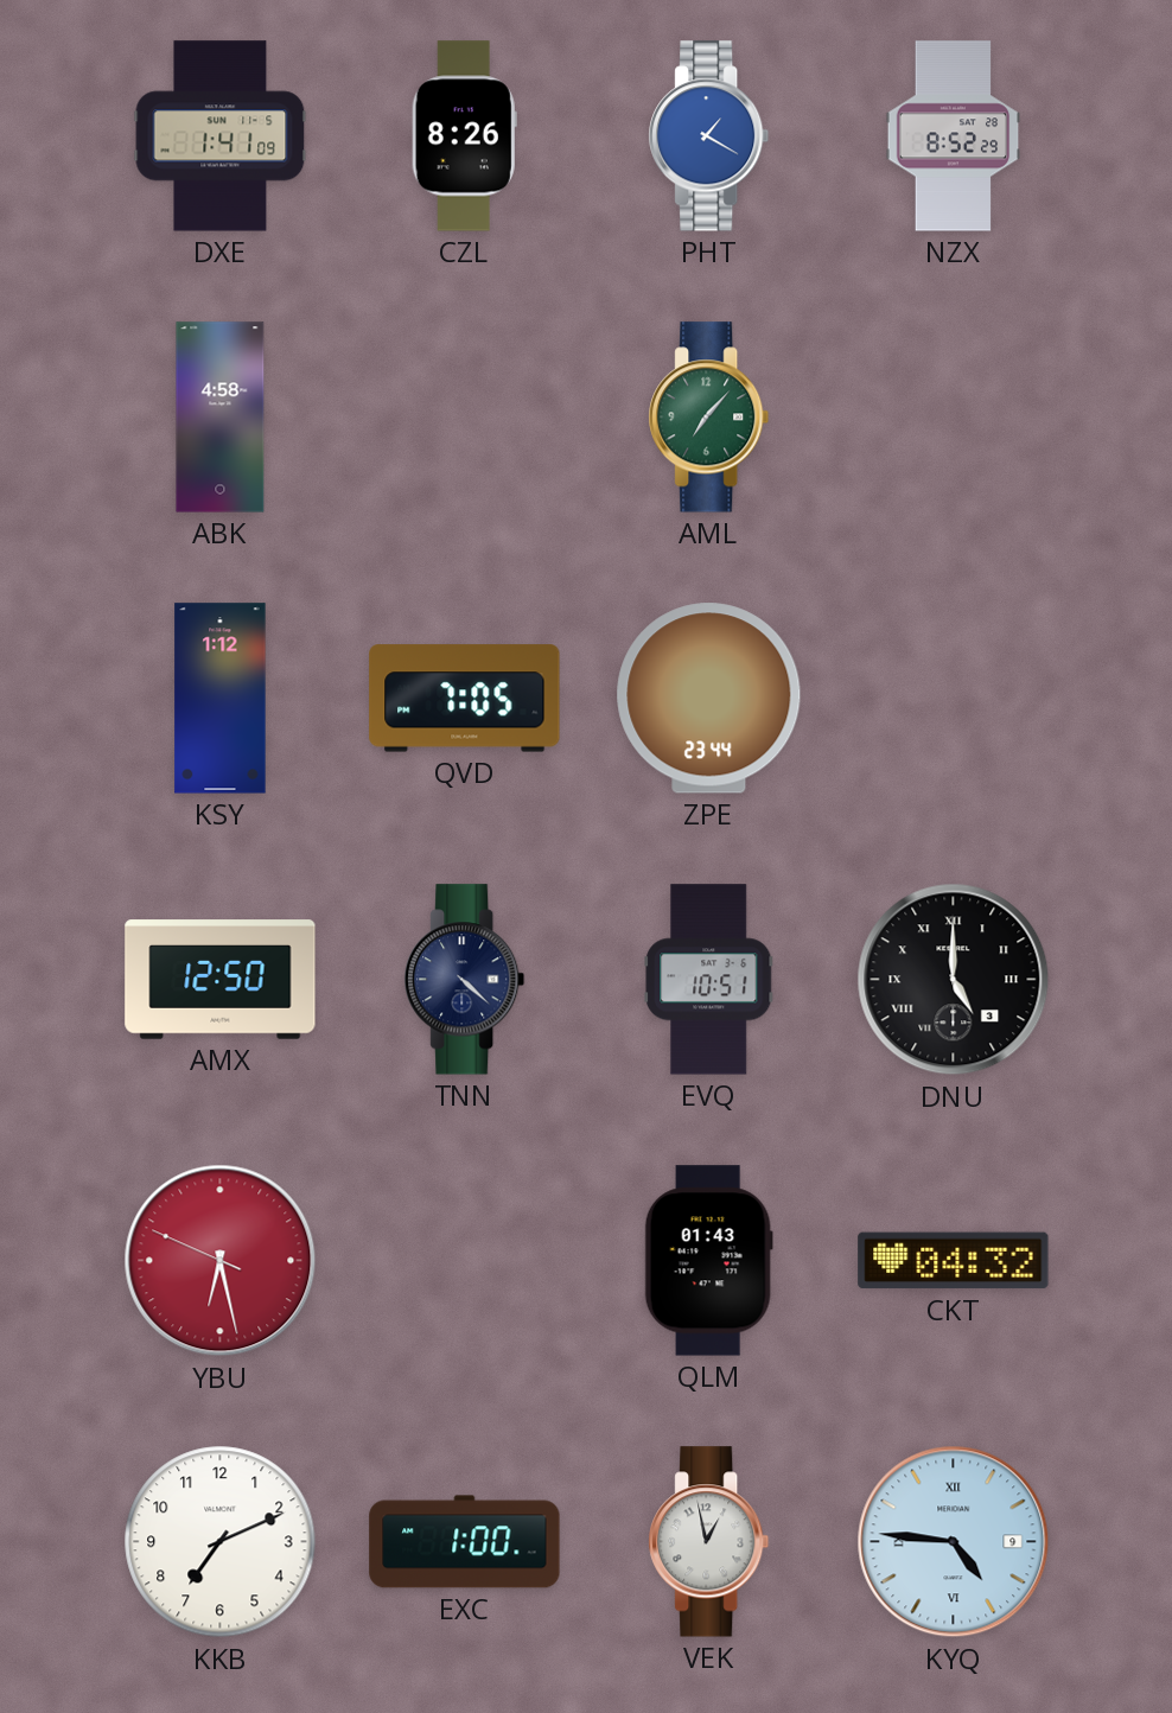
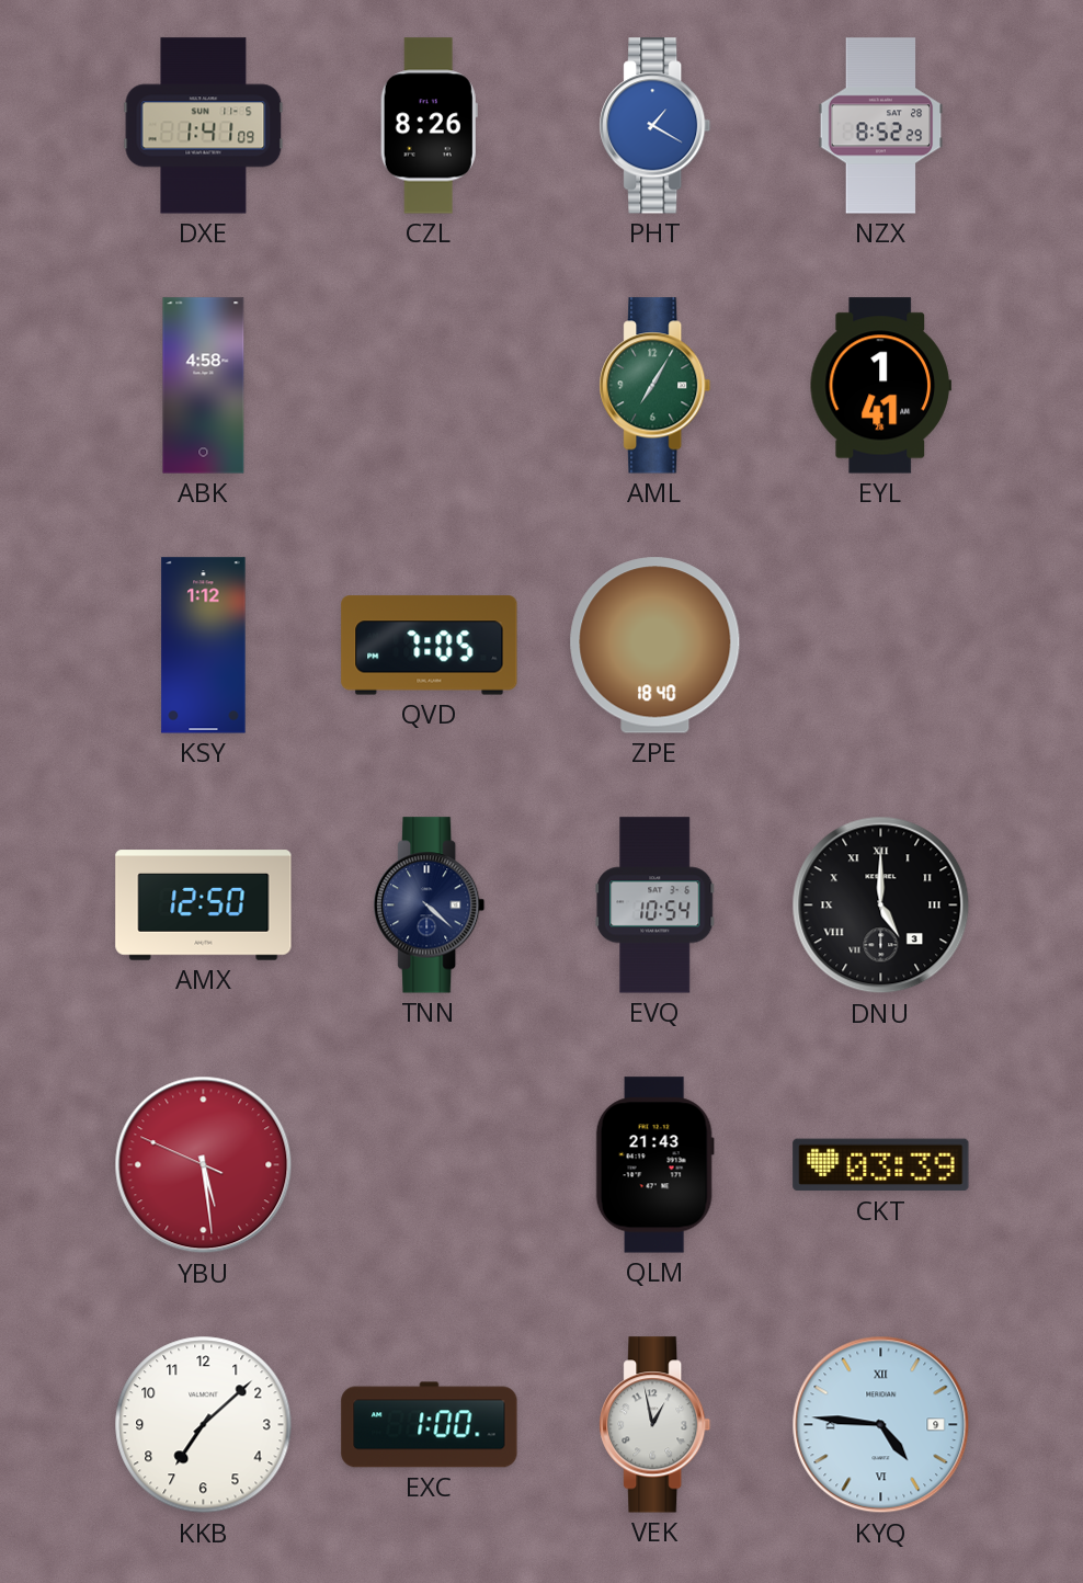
AML: 7:07 -> 7:05
EYL: none -> 1:41
ZPE: 23:44 -> 18:40
EVQ: 10:51 -> 10:54
YBU: 6:27 -> 5:28
QLM: 01:43 -> 21:43
CKT: 04:32 -> 03:39
KKB: 7:11 -> 7:08
